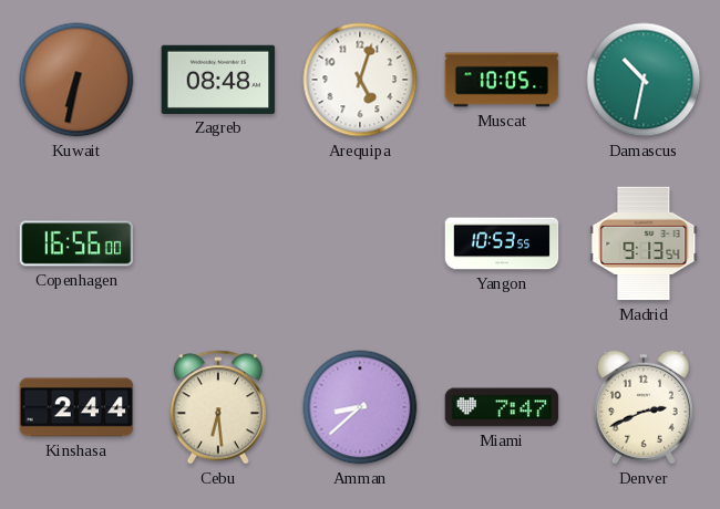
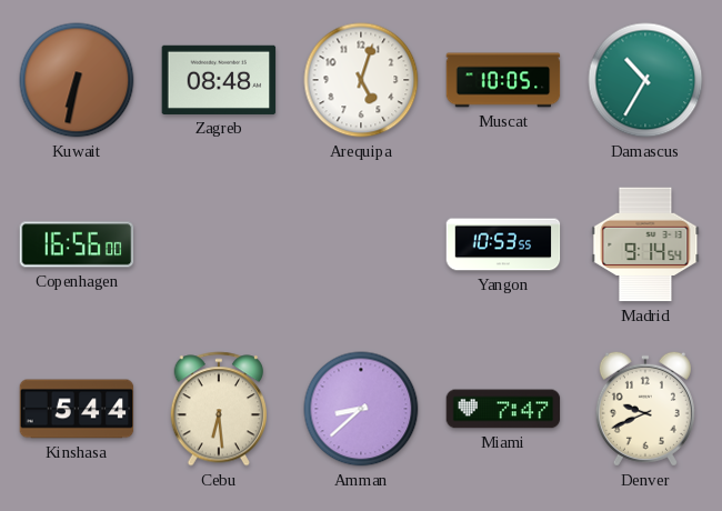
Damascus: 10:32 -> 10:35
Madrid: 9:13 -> 9:14
Kinshasa: 2:44 -> 5:44
Denver: 2:41 -> 9:41
